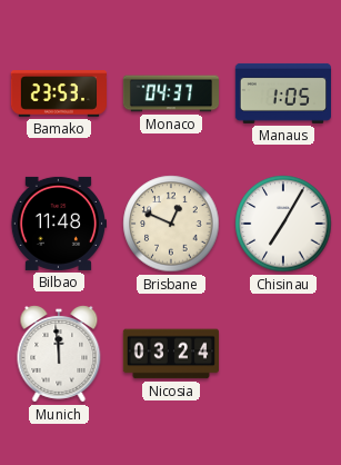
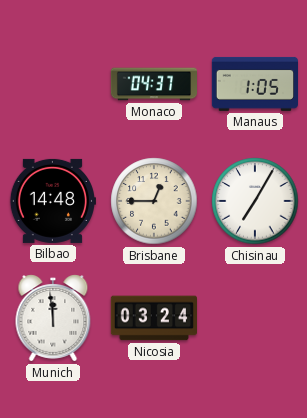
Bamako: 23:53 -> none
Bilbao: 11:48 -> 14:48
Brisbane: 12:49 -> 12:45
